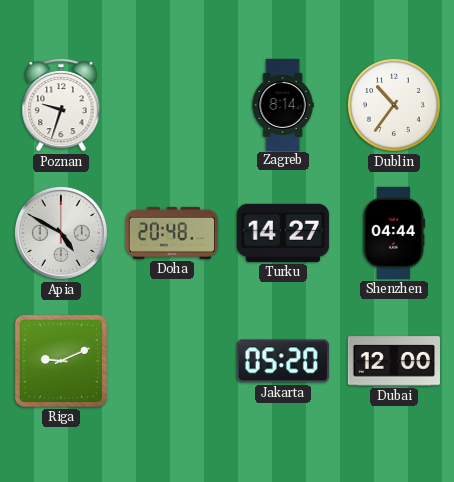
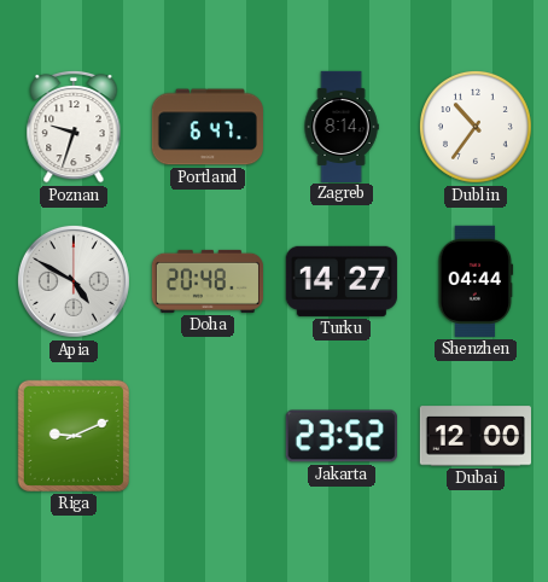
Portland: none -> 6:47
Jakarta: 05:20 -> 23:52
